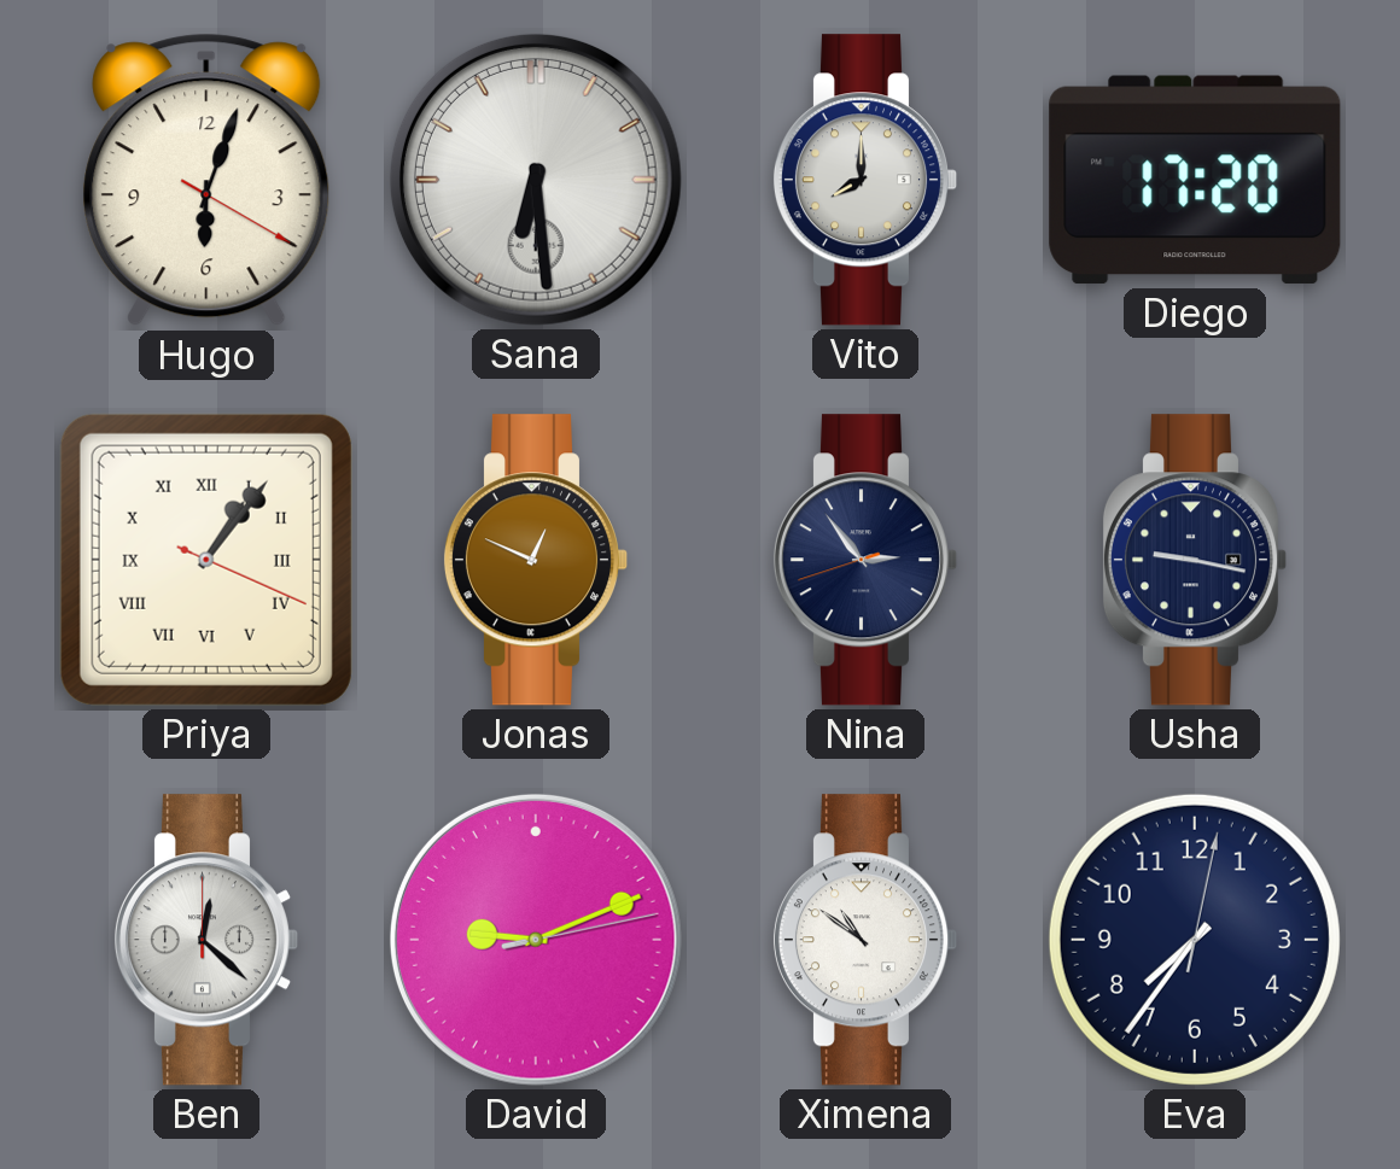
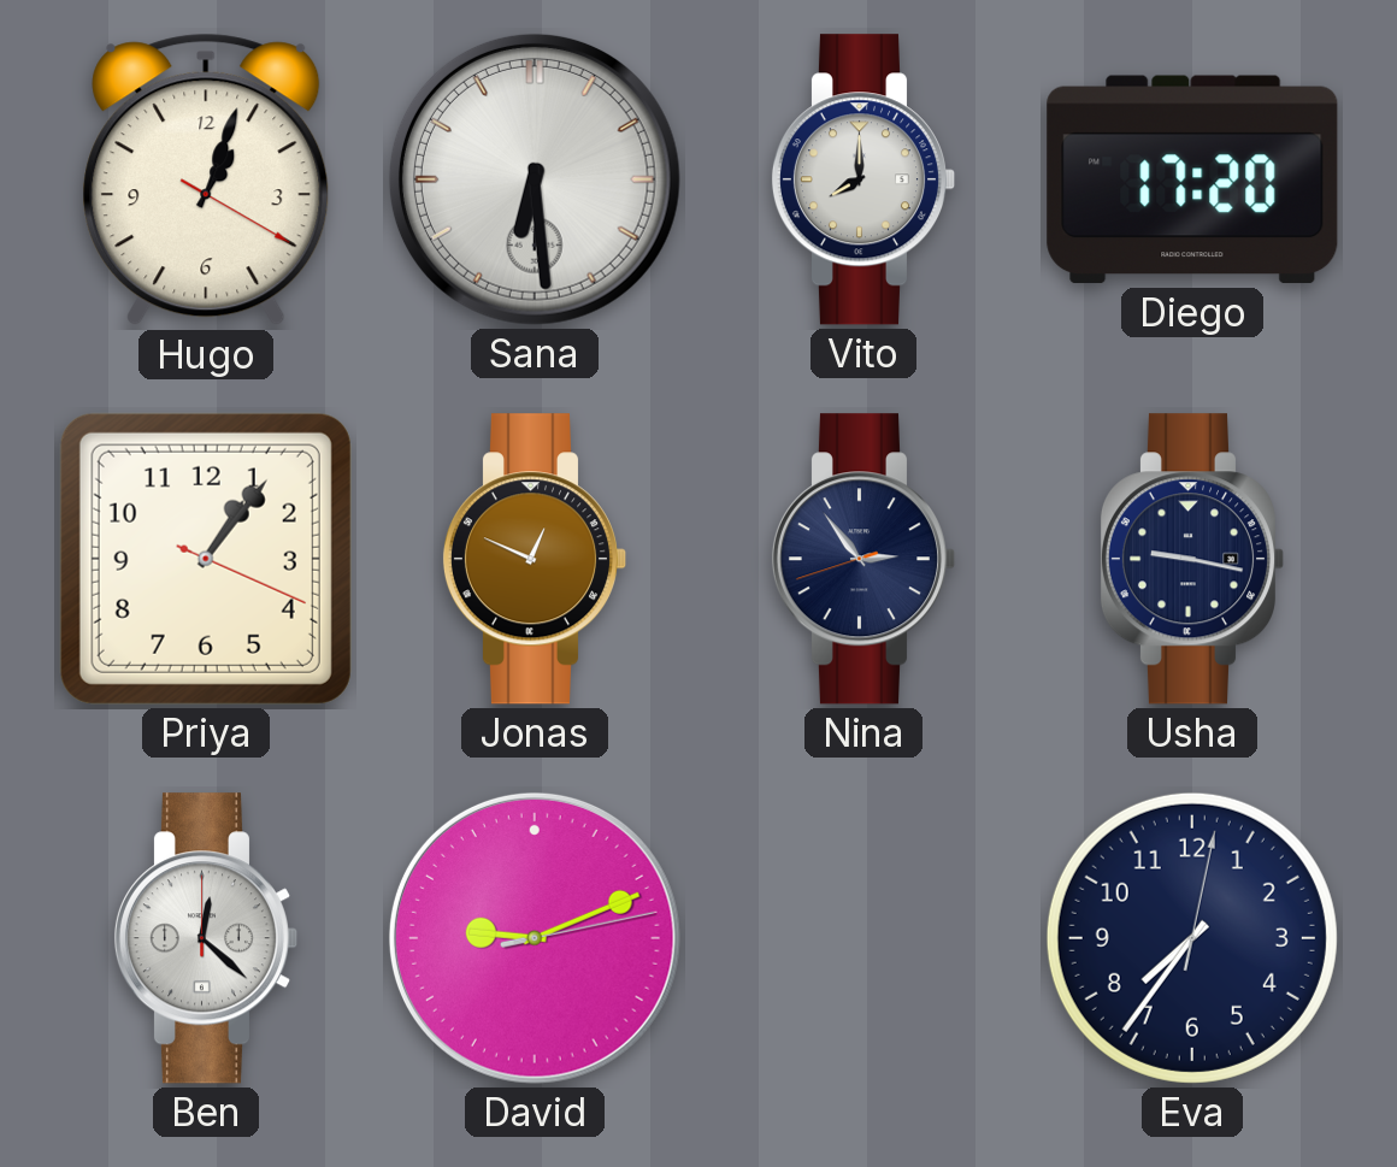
Hugo: 6:03 -> 1:03
Priya numerals: Roman -> Arabic
Ximena: 10:51 -> none
